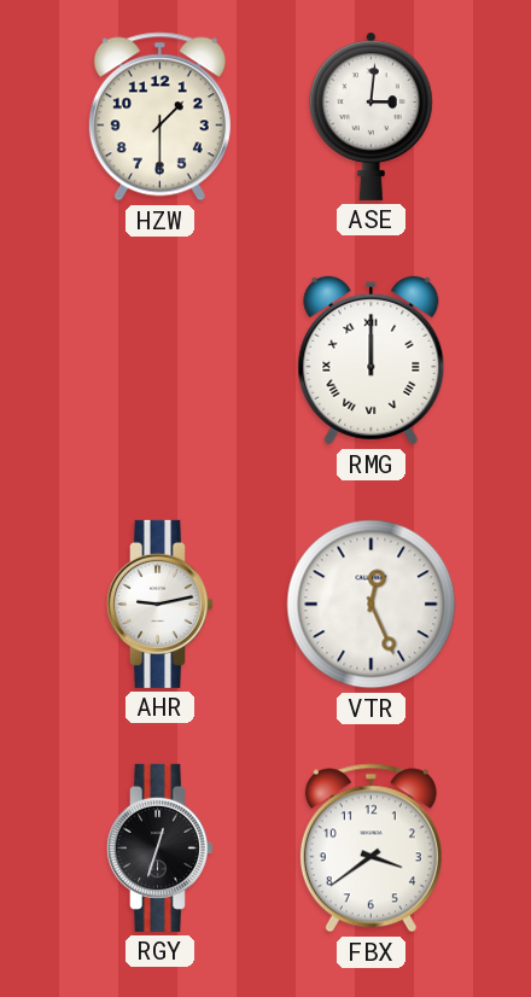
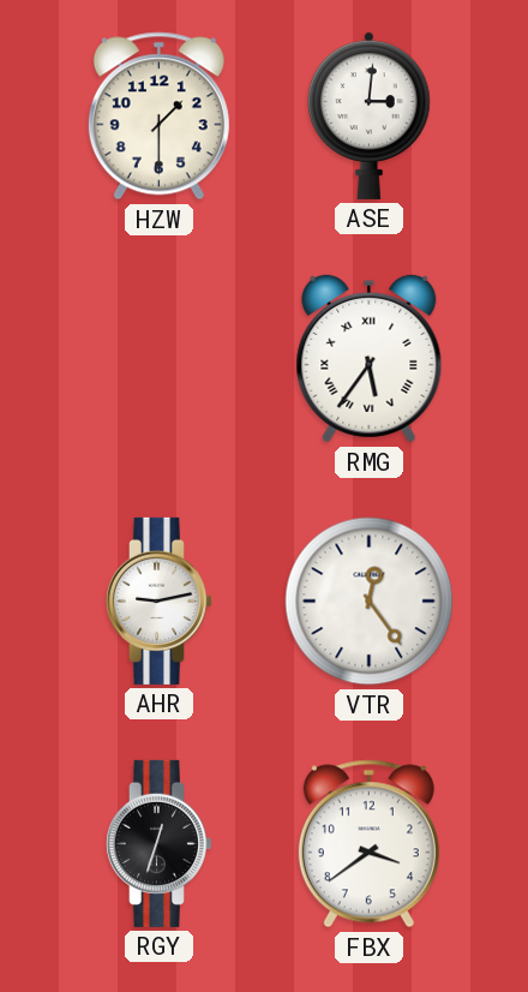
RMG: 12:00 -> 5:36
VTR: 12:26 -> 12:24
